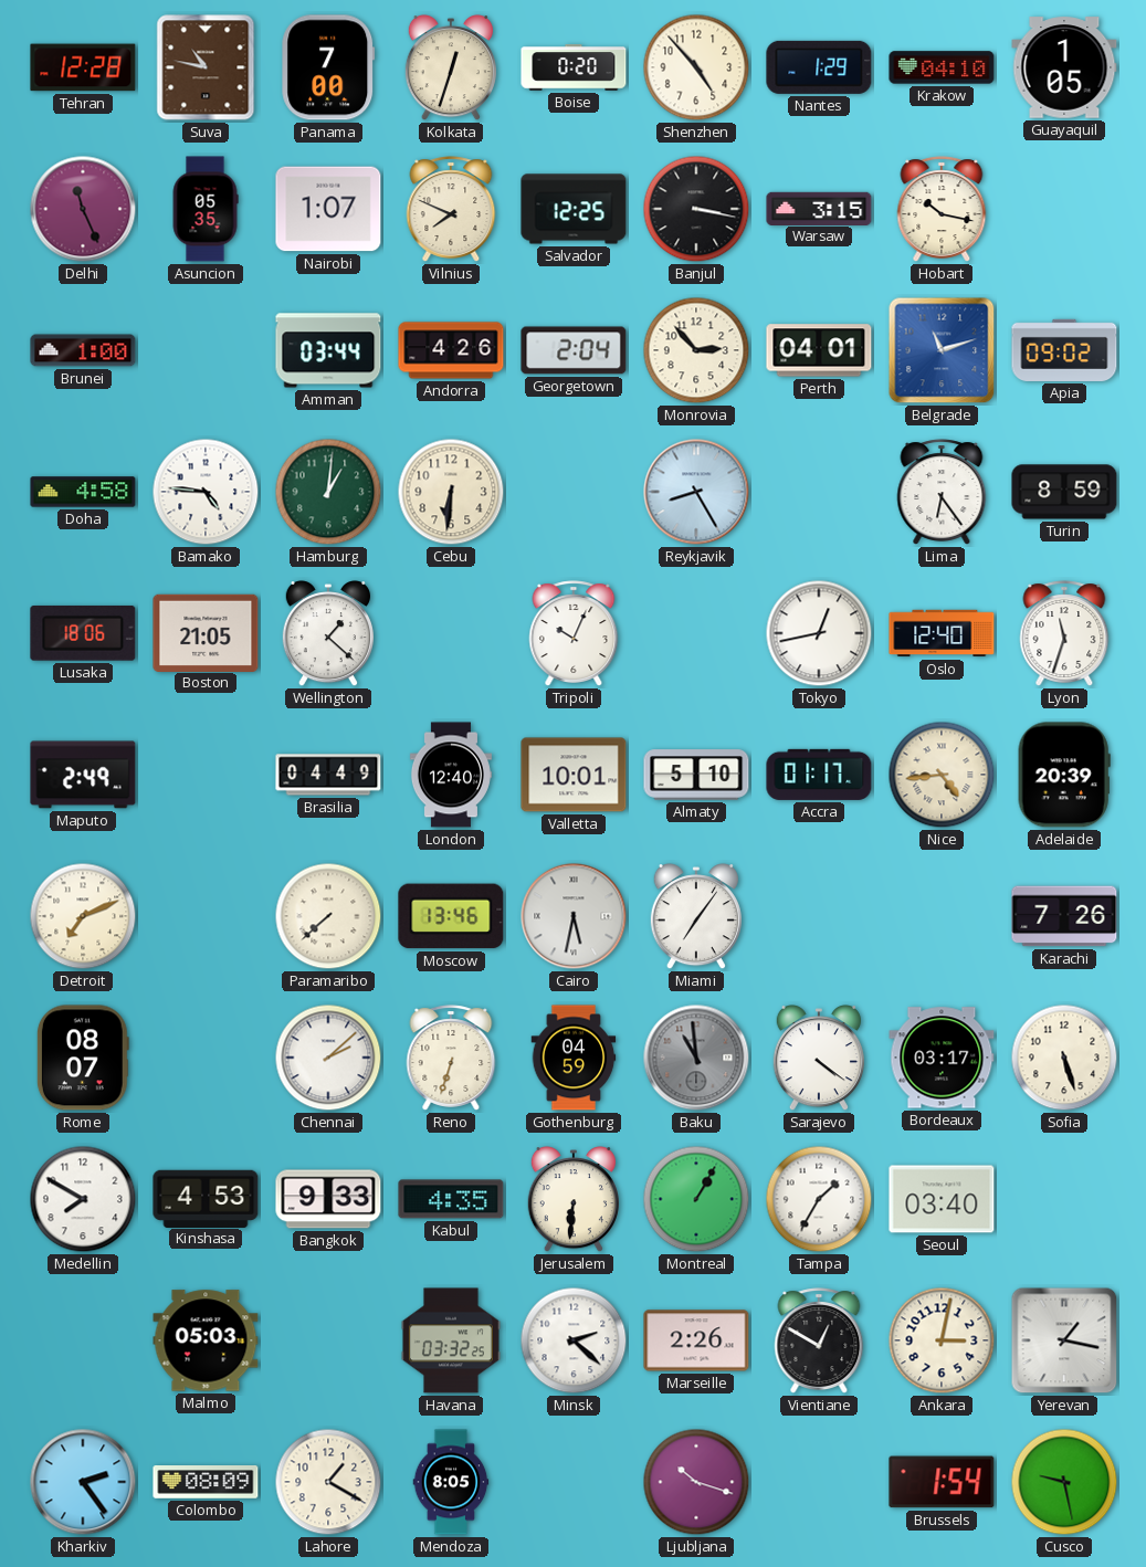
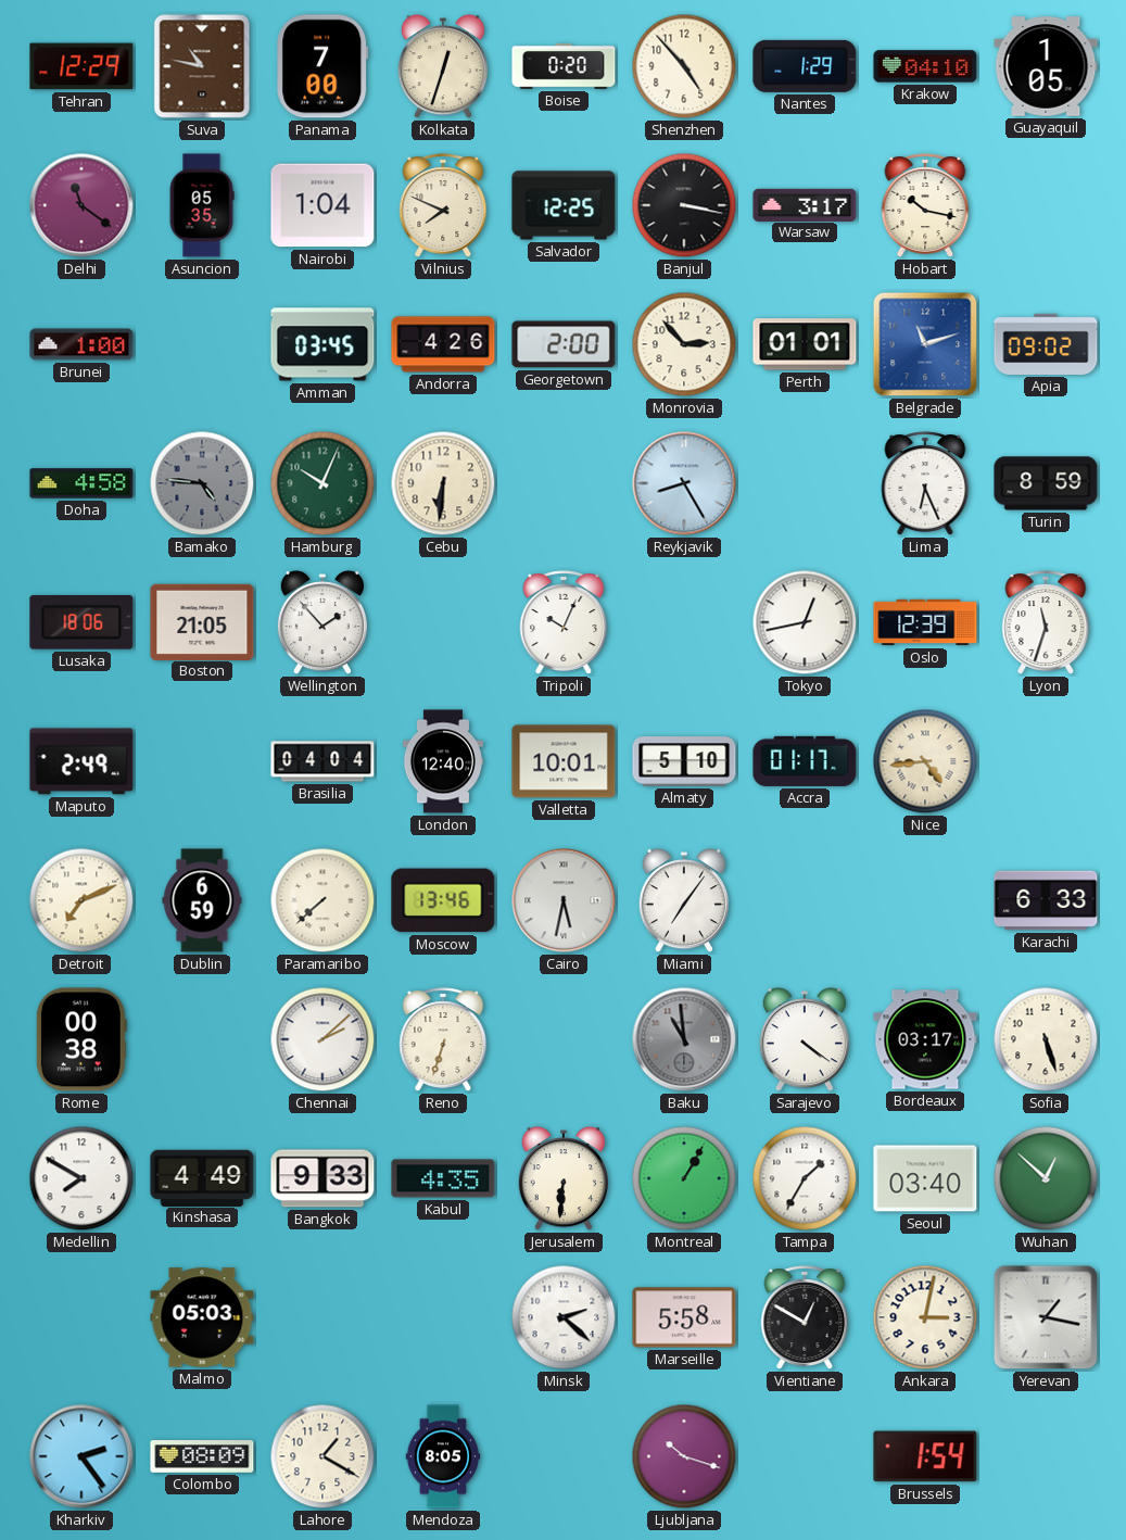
Tehran: 12:28 -> 12:29
Delhi: 11:26 -> 11:21
Nairobi: 1:07 -> 1:04
Warsaw: 3:15 -> 3:17
Amman: 03:44 -> 03:45
Georgetown: 2:04 -> 2:00
Perth: 04:01 -> 01:01
Bamako dial: white -> grey
Hamburg: 1:01 -> 10:04
Lima: 6:24 -> 6:26
Wellington: 1:22 -> 1:53
Oslo: 12:40 -> 12:39
Brasilia: 04:49 -> 04:04
Adelaide: 20:39 -> none
Dublin: none -> 6:59
Karachi: 7:26 -> 6:33
Rome: 08:07 -> 00:38
Gothenburg: 04:59 -> none
Kinshasa: 4:53 -> 4:49
Wuhan: none -> 12:52
Havana: 03:32 -> none
Marseille: 2:26 -> 5:58
Cusco: 9:28 -> none
